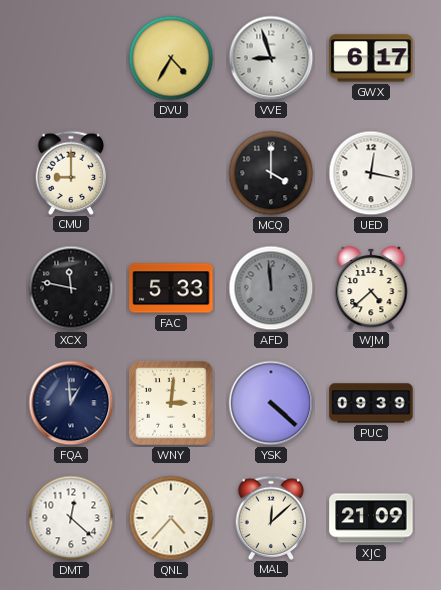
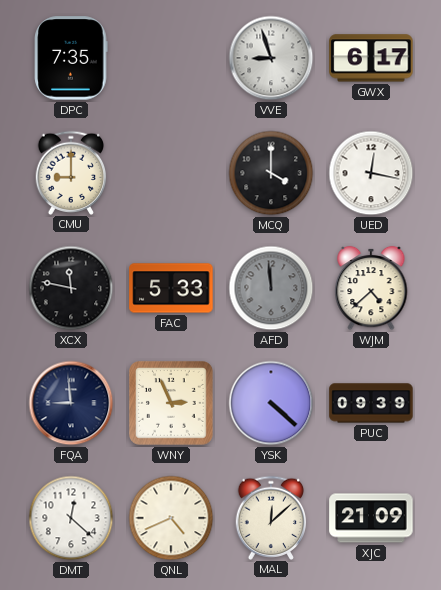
DPC: none -> 7:35
DVU: 4:35 -> none
FQA: 12:59 -> 8:59
WNY: 3:01 -> 2:56
QNL: 4:37 -> 4:41
